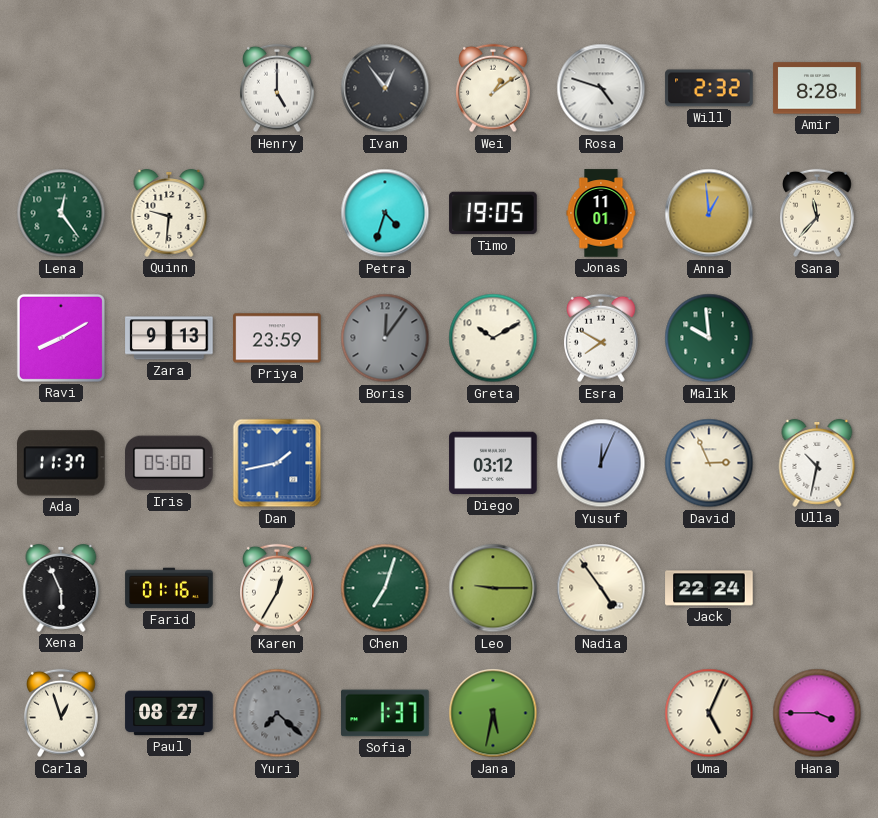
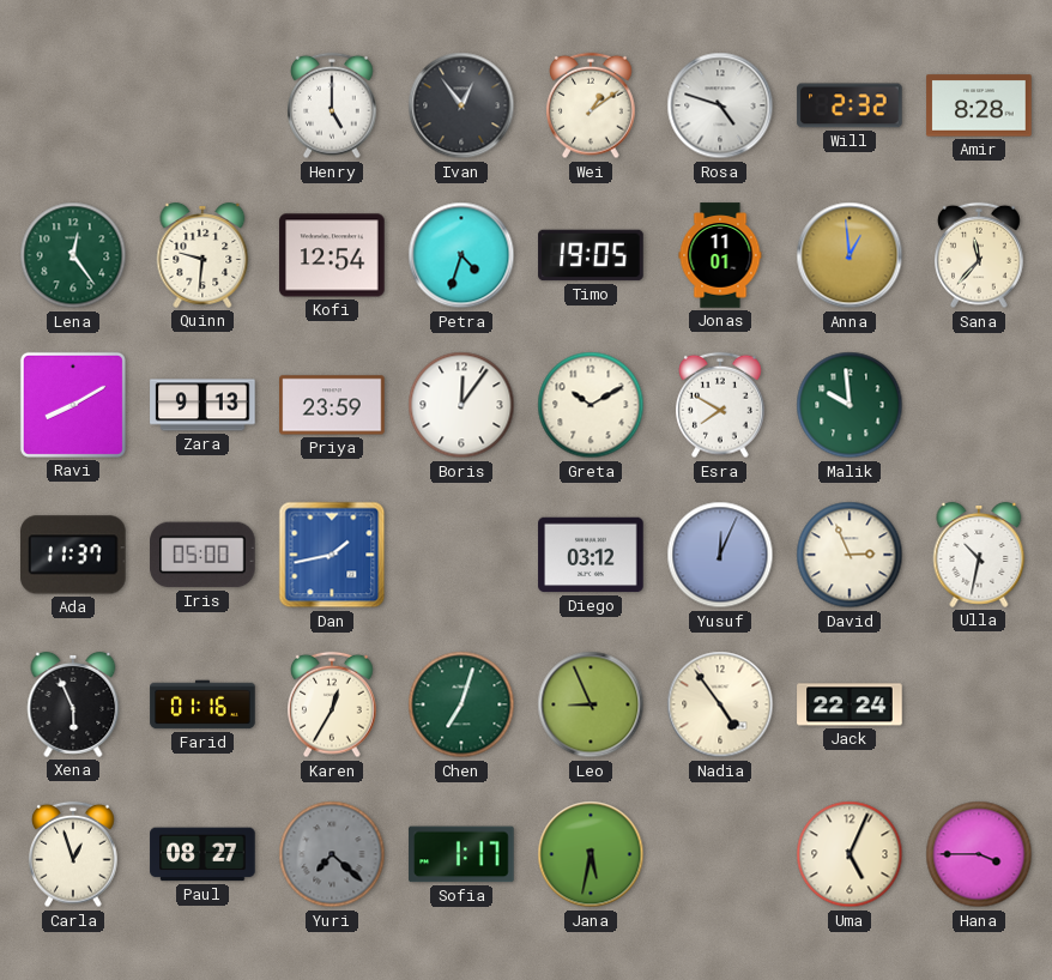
Kofi: none -> 12:54
Boris dial: grey -> white
Leo: 9:15 -> 8:56
Sofia: 1:37 -> 1:17
